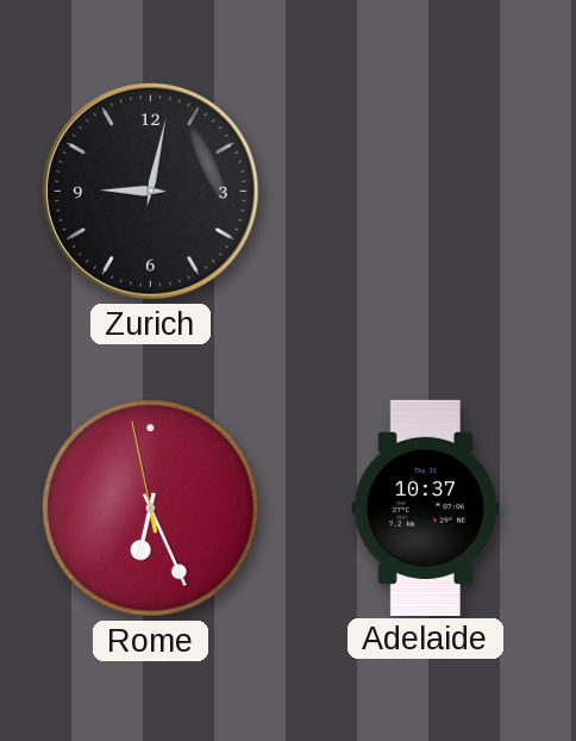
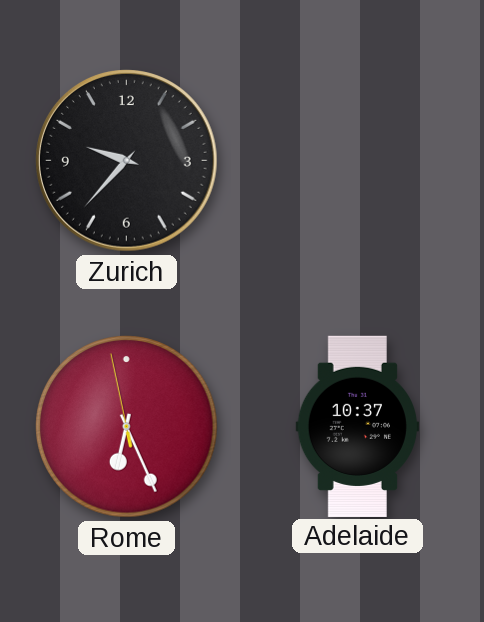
Zurich: 9:02 -> 9:37
